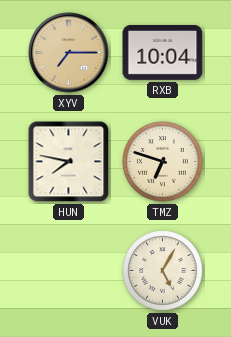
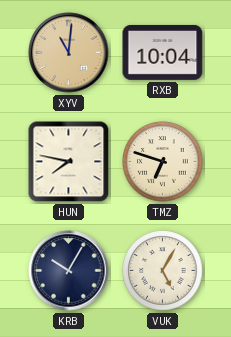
XYV: 7:15 -> 11:01
KRB: none -> 10:05
